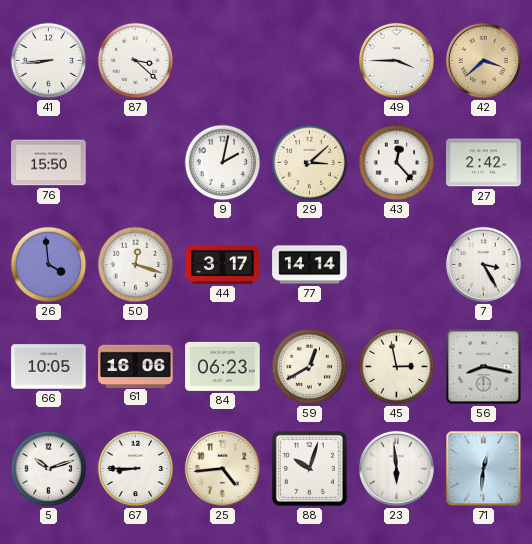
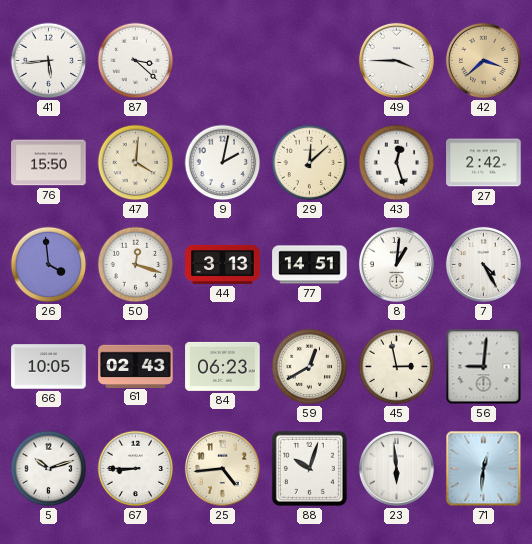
41: 8:44 -> 5:44
47: none -> 4:01
29: 3:08 -> 12:08
43: 12:23 -> 12:27
44: 3:17 -> 3:13
77: 14:14 -> 14:51
8: none -> 1:01
7: 3:25 -> 4:25
61: 16:06 -> 02:43
56: 8:17 -> 9:01
